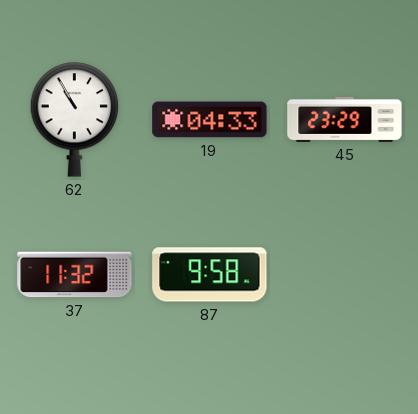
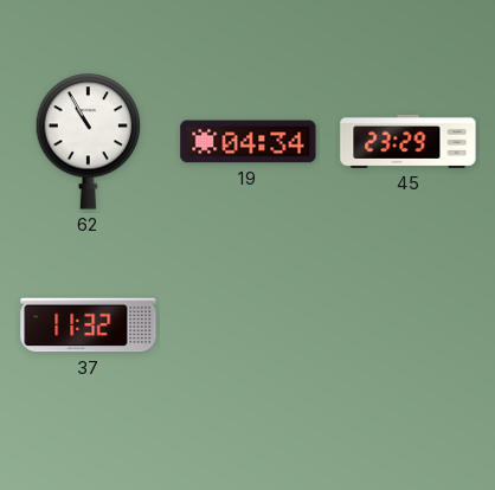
19: 04:33 -> 04:34
87: 9:58 -> none
